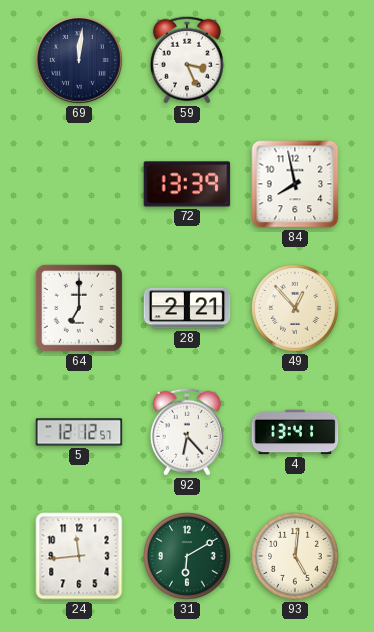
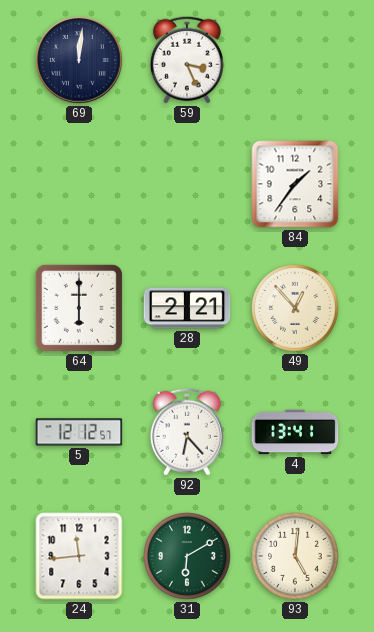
72: 13:39 -> none
84: 7:58 -> 1:36
64: 7:00 -> 6:00
